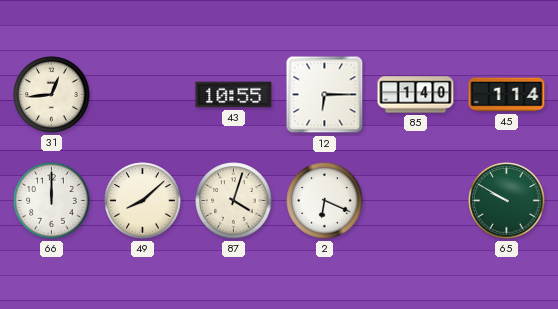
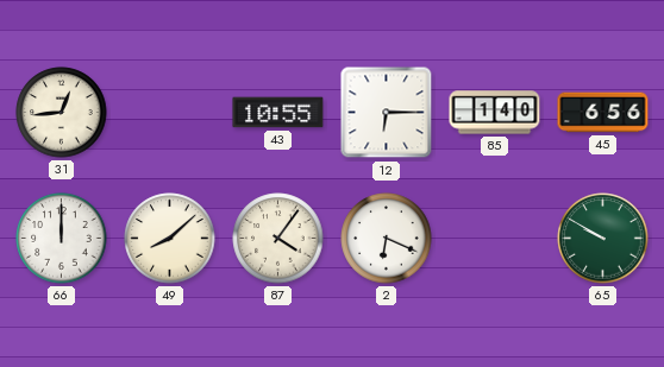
45: 1:14 -> 6:56
87: 4:03 -> 4:06
